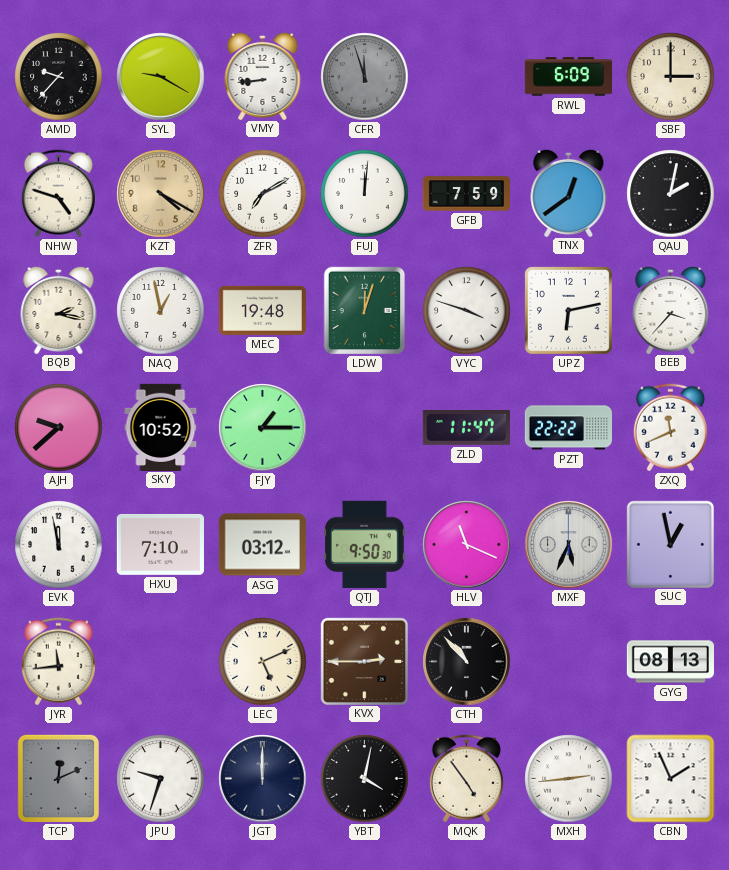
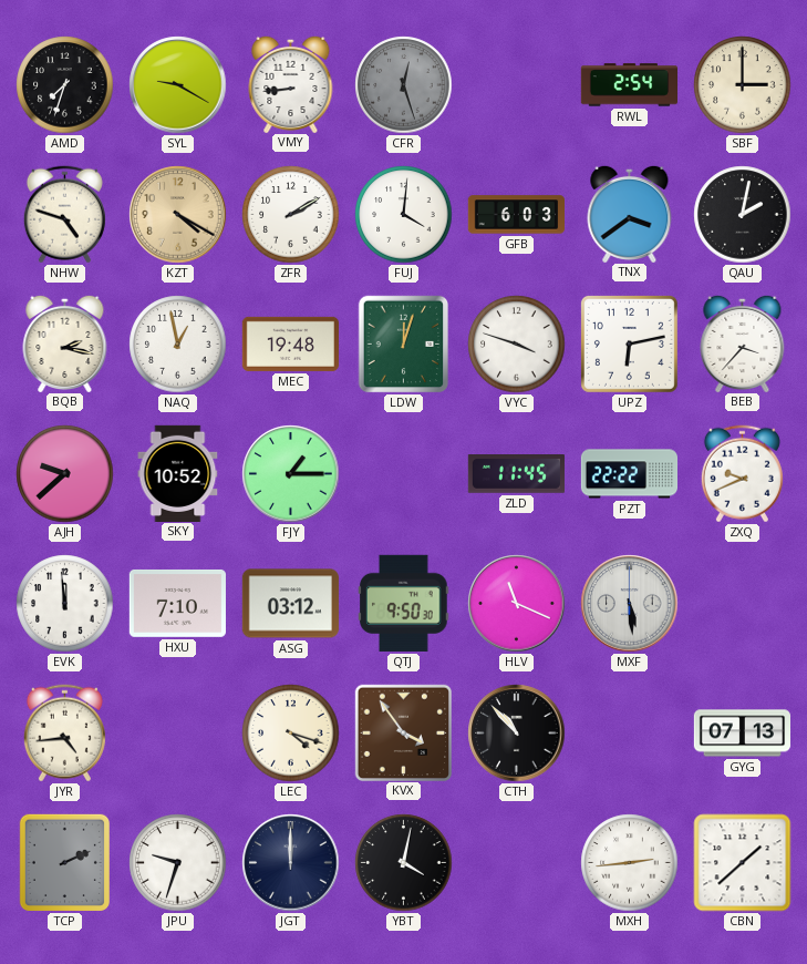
AMD: 9:37 -> 7:33
CFR: 11:57 -> 12:27
RWL: 6:09 -> 2:54
ZFR: 7:10 -> 2:10
FUJ: 12:01 -> 4:01
GFB: 7:59 -> 6:03
TNX: 12:39 -> 3:39
ZLD: 11:47 -> 11:45
ZXQ: 11:41 -> 9:41
EVK: 11:58 -> 11:59
MXF: 5:34 -> 5:29
SUC: 12:58 -> none
JYR: 11:44 -> 4:44
LEC: 5:11 -> 4:18
KVX: 2:45 -> 3:54
GYG: 08:13 -> 07:13
TCP: 12:11 -> 2:11
MQK: 4:54 -> none
CBN: 1:56 -> 1:38
